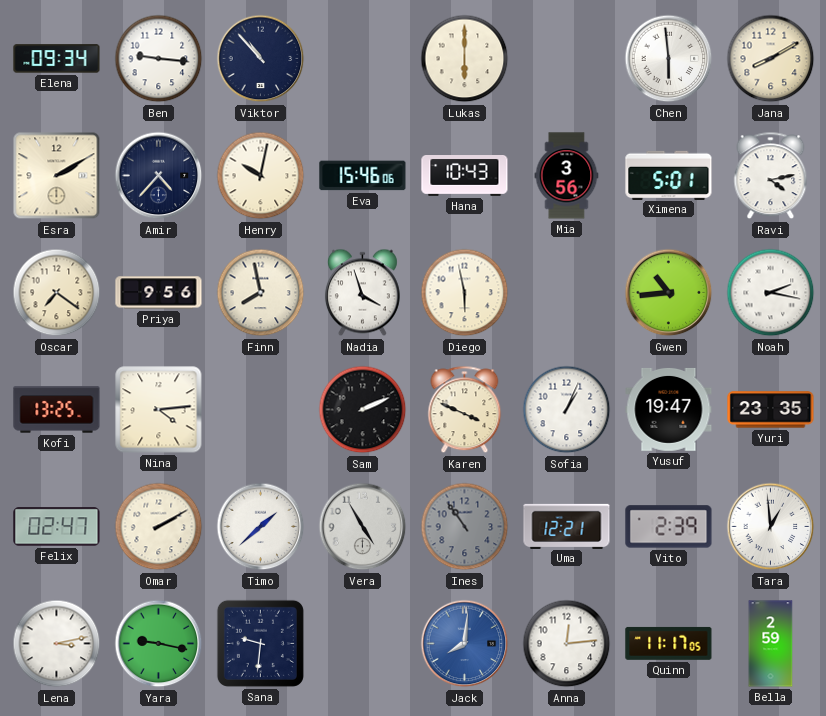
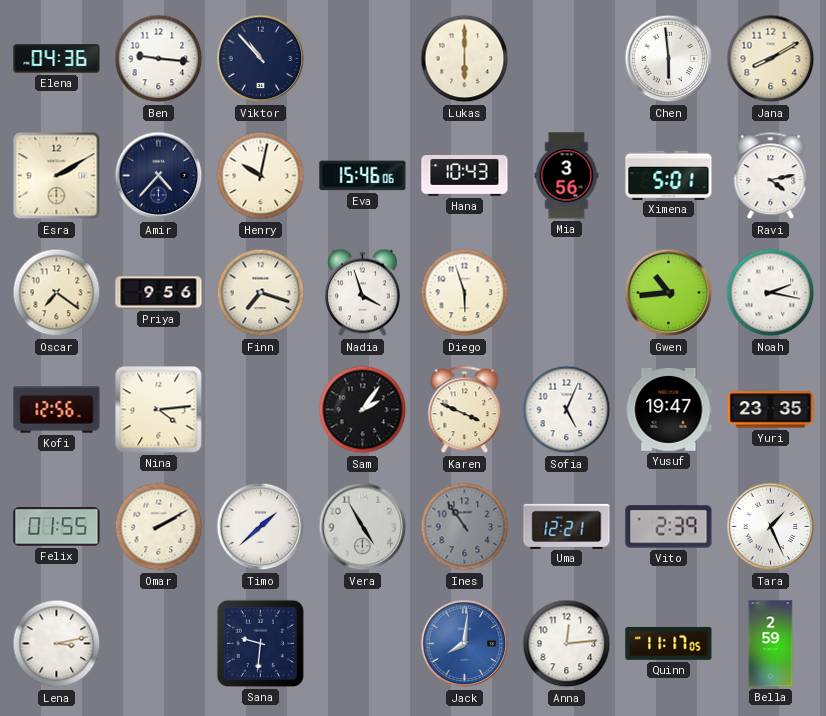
Elena: 09:34 -> 04:36
Finn: 7:58 -> 7:18
Diego: 5:58 -> 5:57
Kofi: 13:25 -> 12:56
Sam: 2:11 -> 2:06
Sofia: 1:04 -> 5:04
Felix: 02:47 -> 01:55
Tara: 12:59 -> 1:26
Yara: 9:17 -> none
